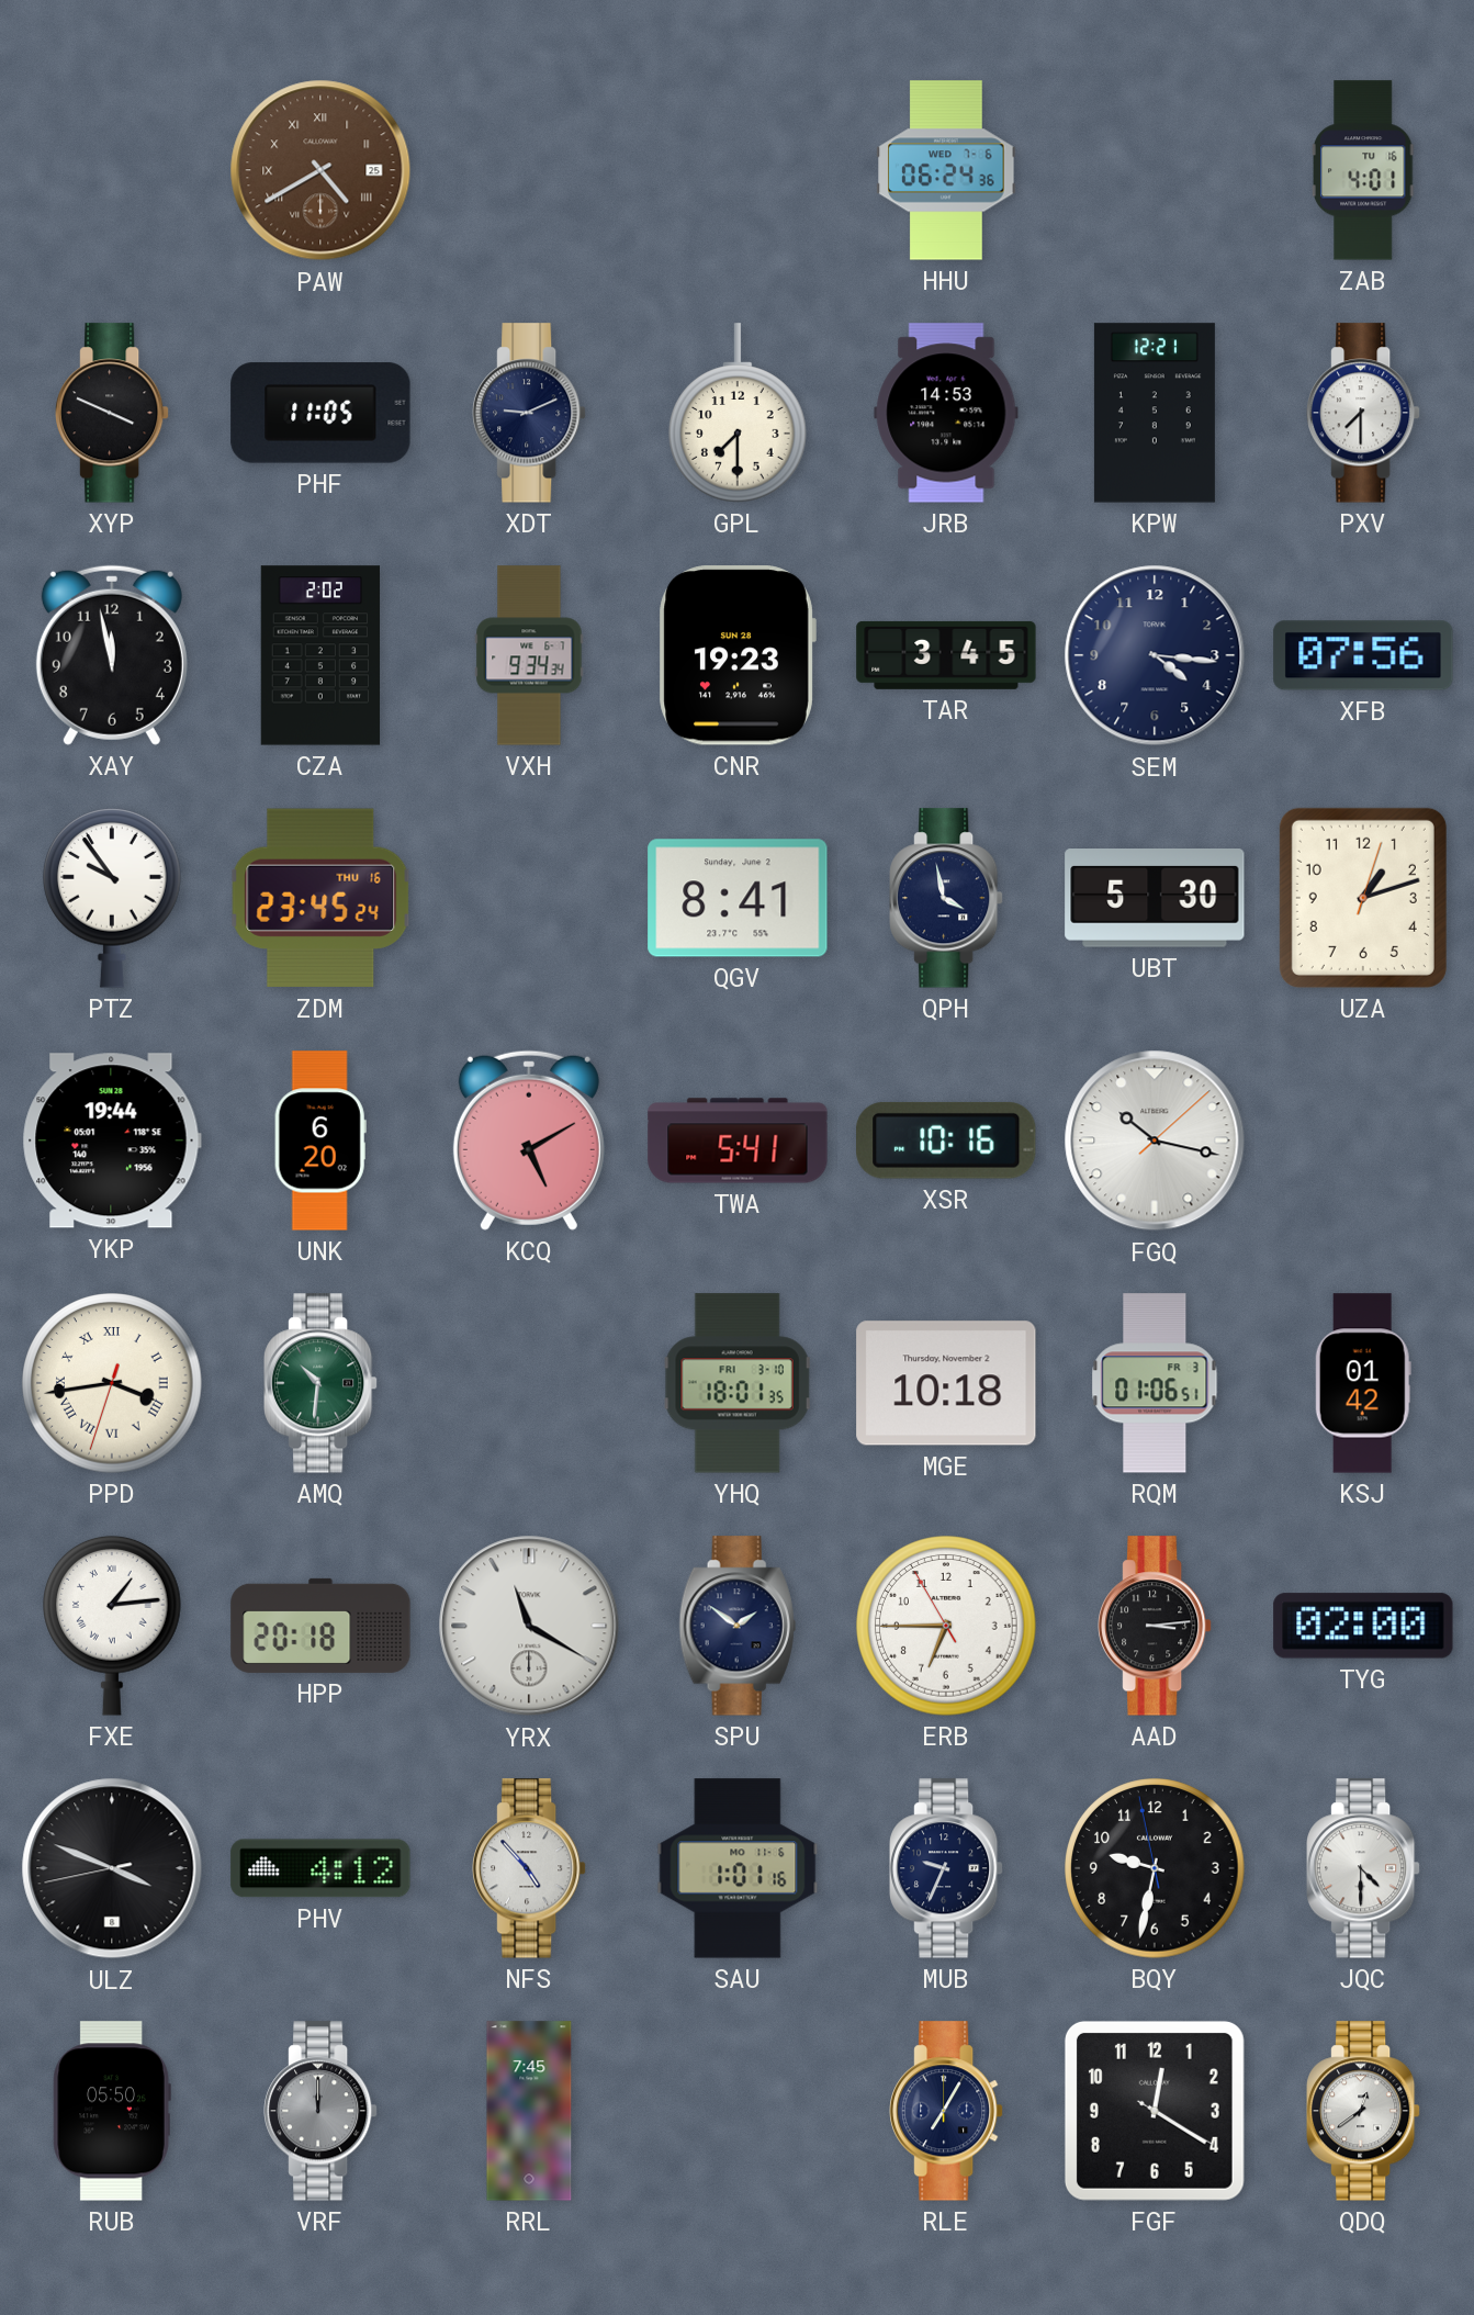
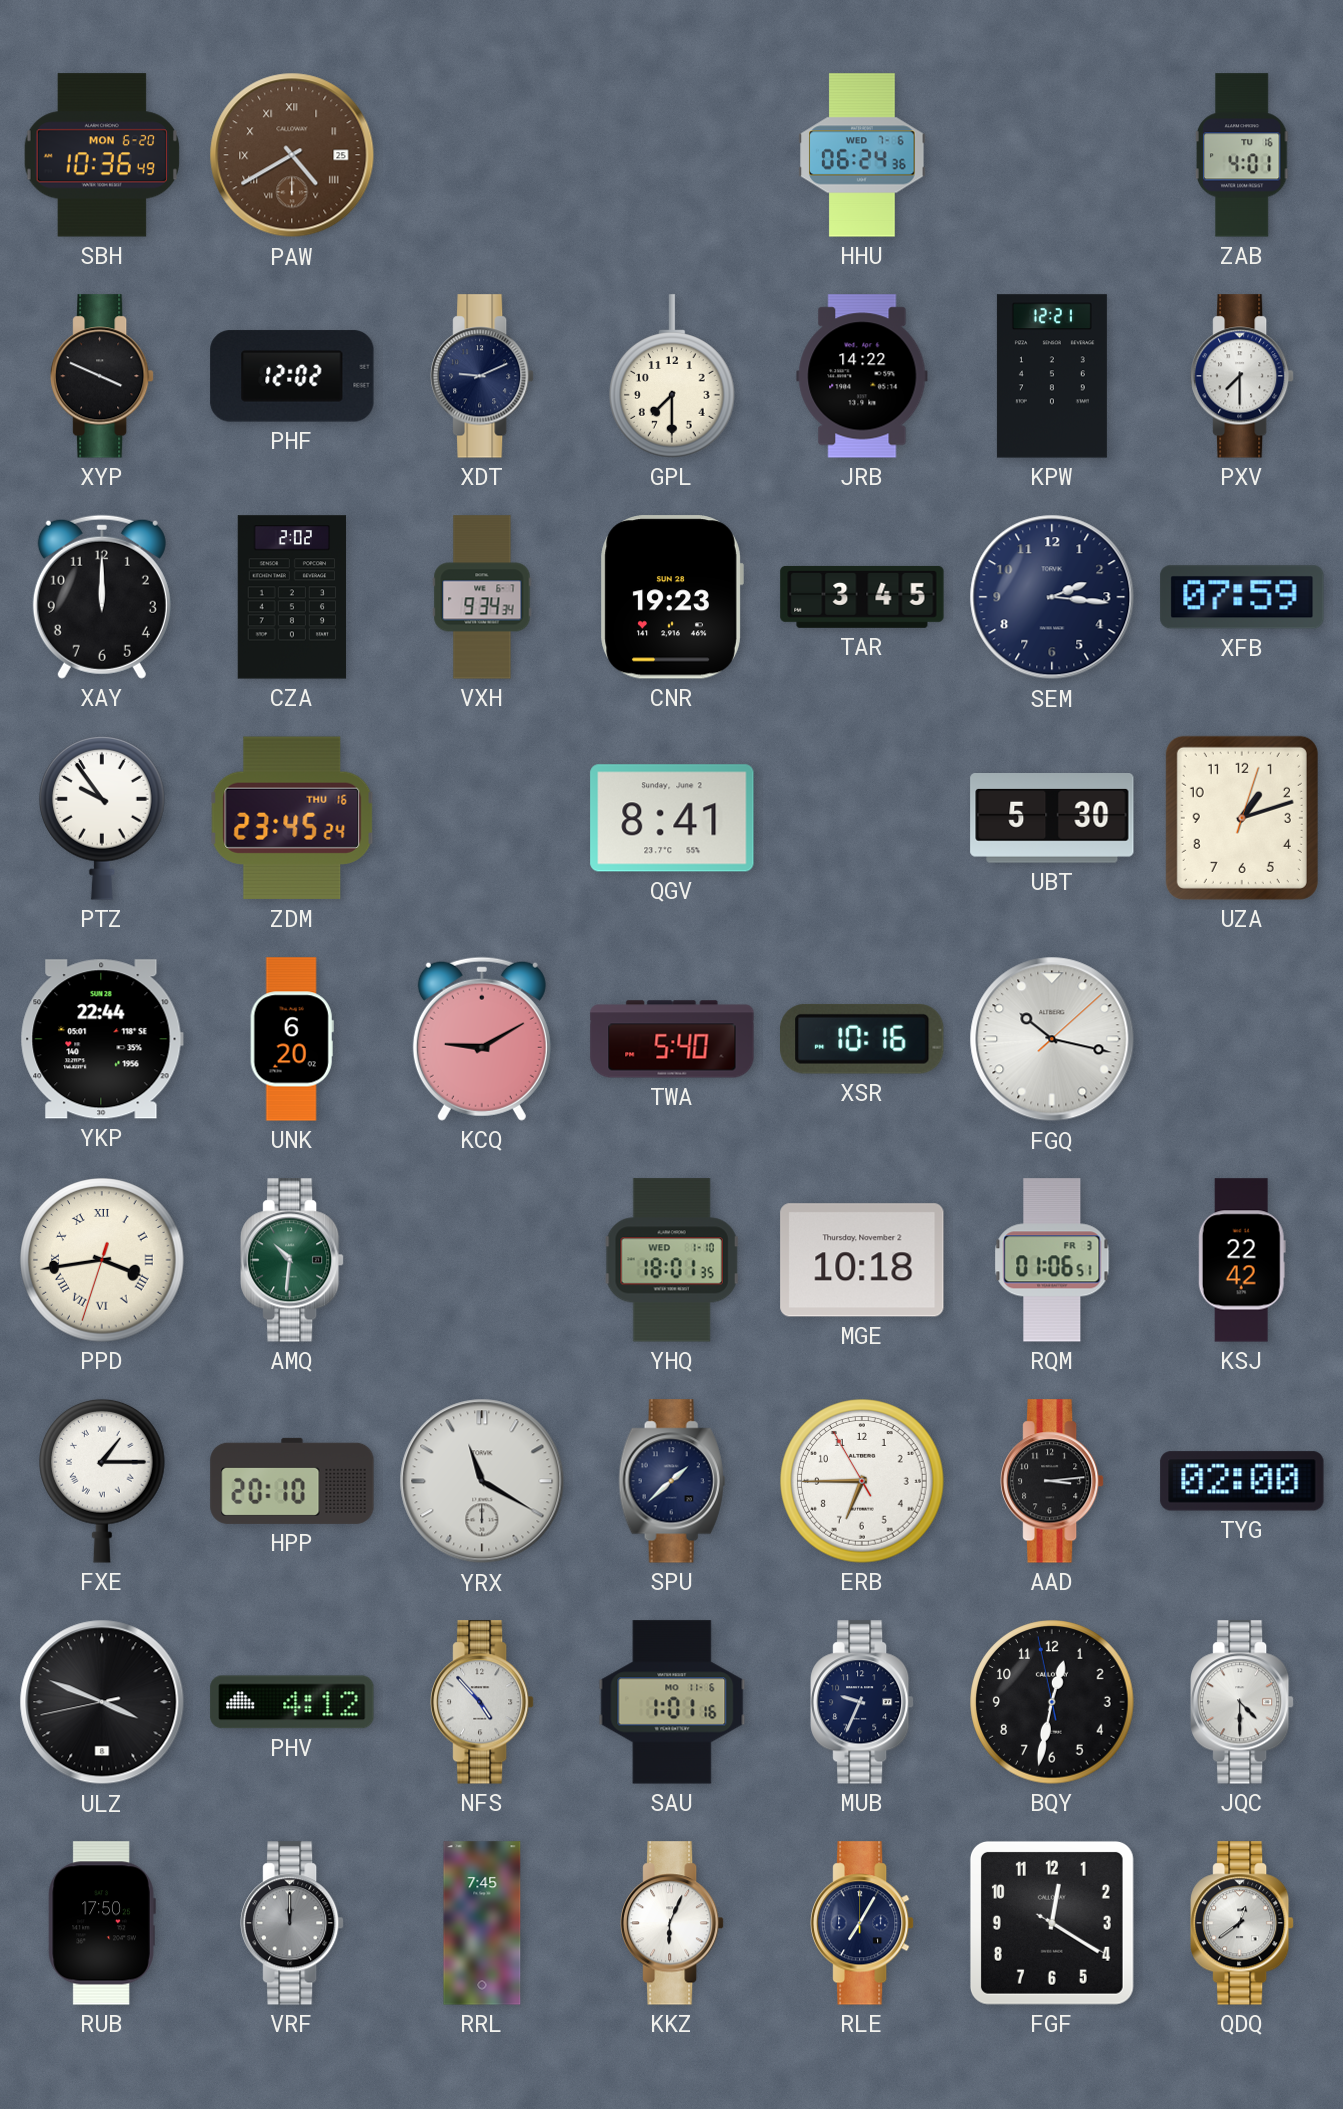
SBH: none -> 10:36
PHF: 11:05 -> 12:02
JRB: 14:53 -> 14:22
XAY: 11:58 -> 12:00
SEM: 4:16 -> 2:16
XFB: 07:56 -> 07:59
QPH: 3:58 -> none
YKP: 19:44 -> 22:44
KCQ: 5:10 -> 9:10
TWA: 5:41 -> 5:40
YHQ date: FRI 3-10 -> WED 1-10
KSJ: 01:42 -> 22:42
FXE: 1:14 -> 1:15
HPP: 20:18 -> 20:10
SPU: 1:51 -> 1:38
BQY: 9:31 -> 12:31
RUB: 05:50 -> 17:50
KKZ: none -> 6:04
